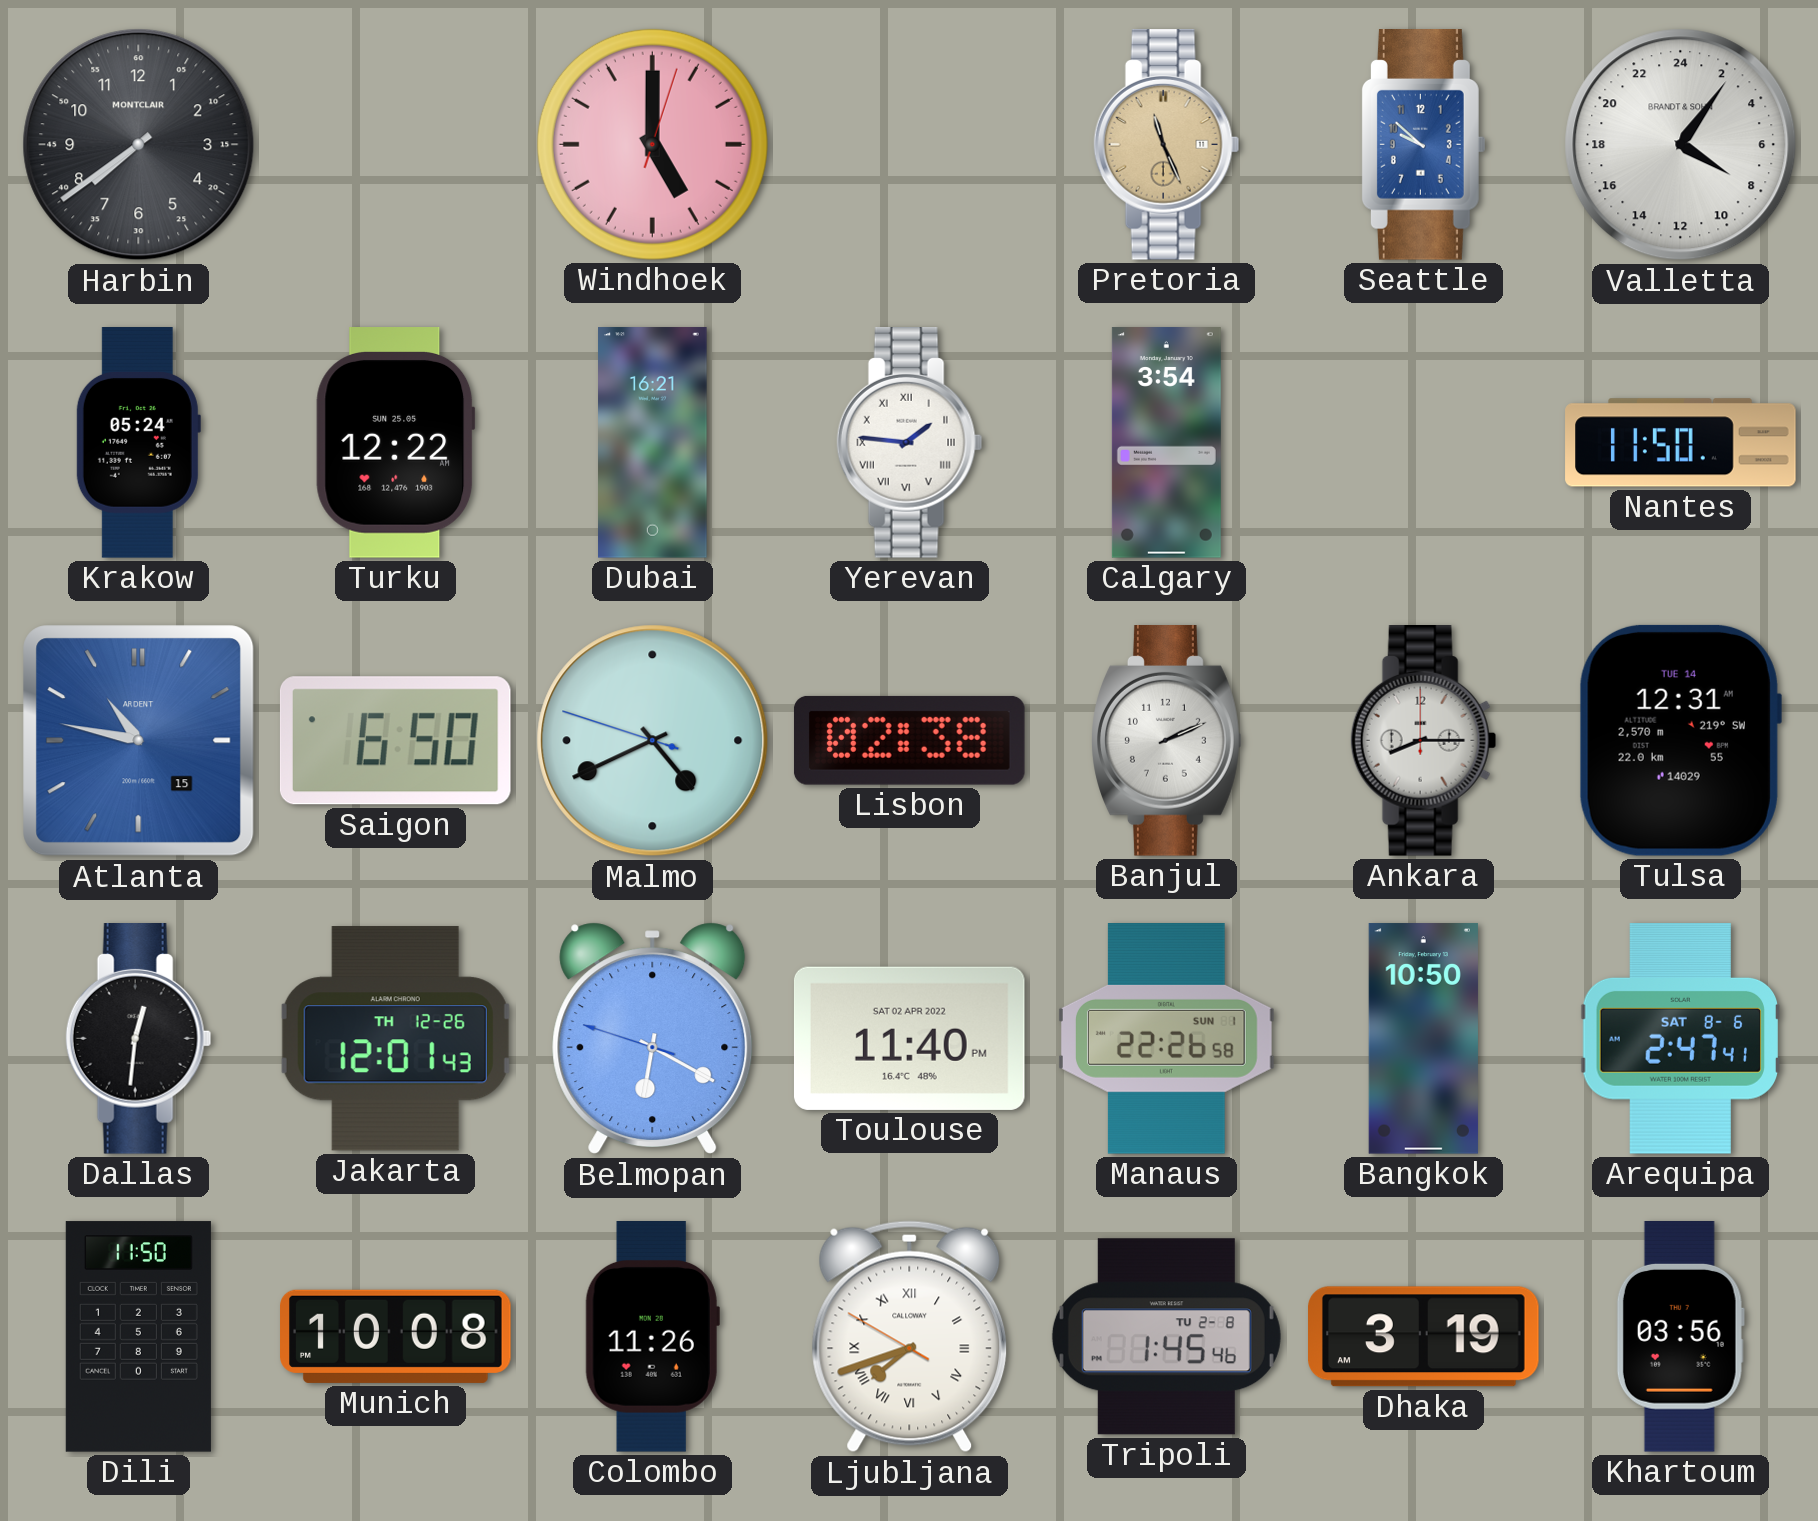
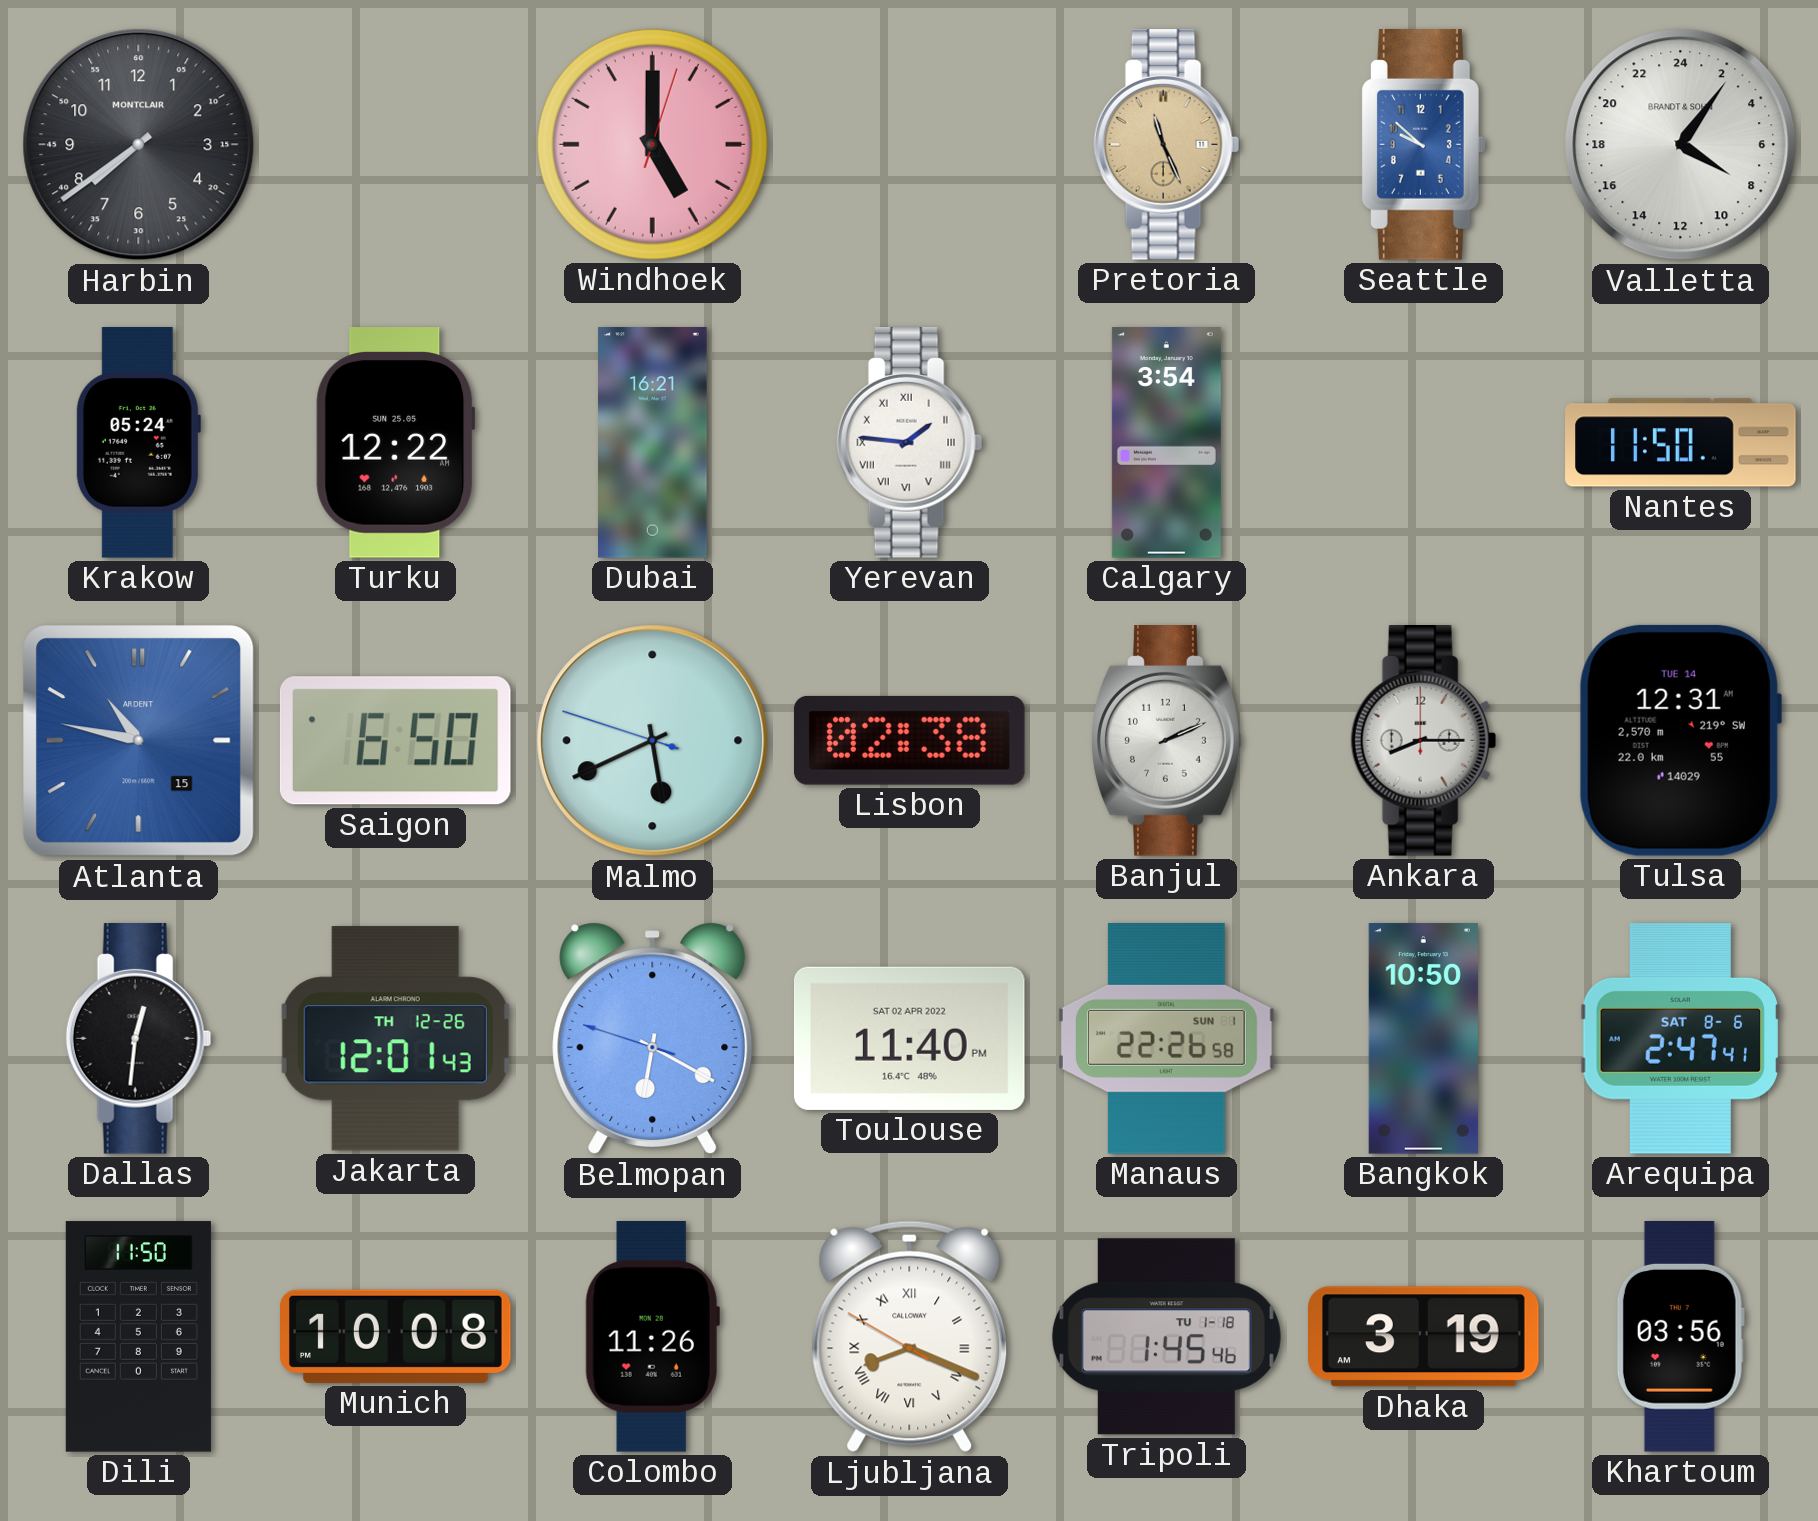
Malmo: 4:40 -> 5:40
Ljubljana: 7:41 -> 8:18
Tripoli date: TU 2-8 -> TU 1-18
